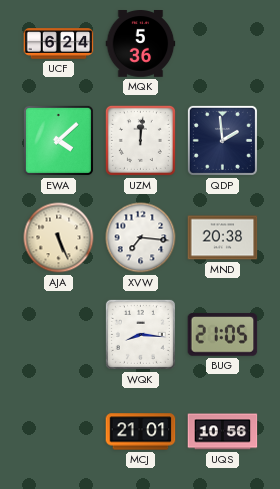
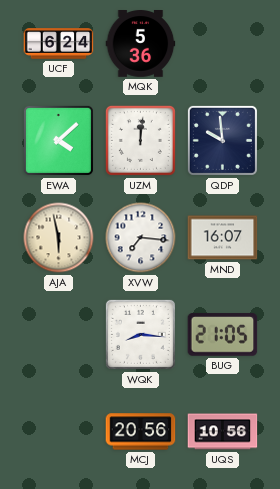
QDP: 1:59 -> 9:59
AJA: 5:26 -> 5:58
MND: 20:38 -> 16:07
MCJ: 21:01 -> 20:56
